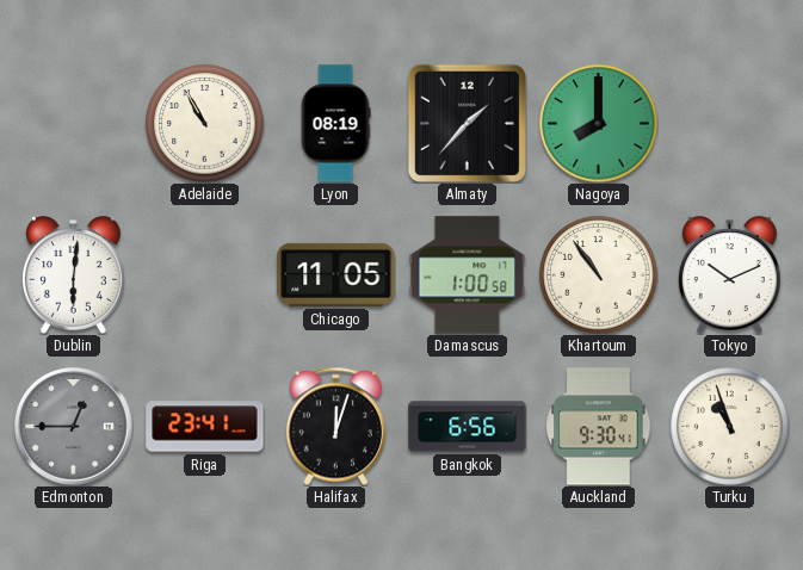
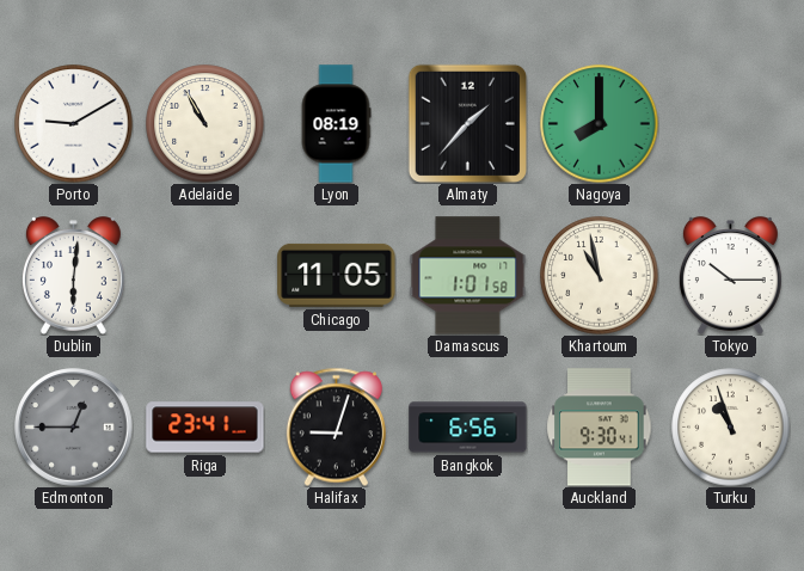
Porto: none -> 9:10
Damascus: 1:00 -> 1:01
Khartoum: 10:54 -> 10:58
Tokyo: 10:11 -> 10:15
Halifax: 12:03 -> 9:03
